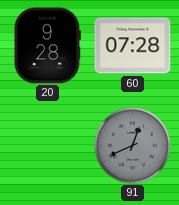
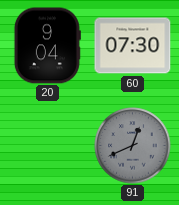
20: 9:28 -> 9:04
60: 07:28 -> 07:30
